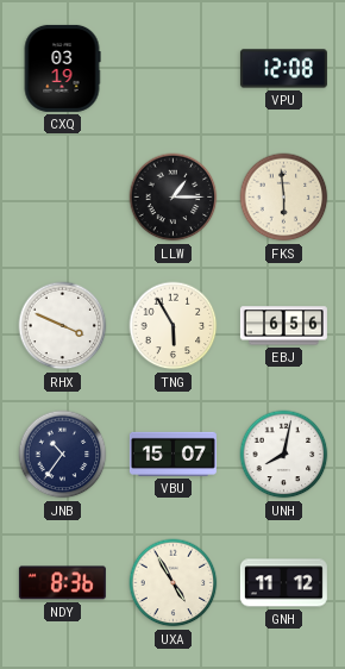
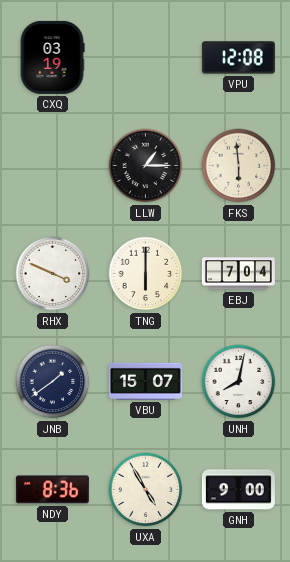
TNG: 5:55 -> 6:00
EBJ: 6:56 -> 7:04
JNB: 10:36 -> 1:39
GNH: 11:12 -> 9:00
